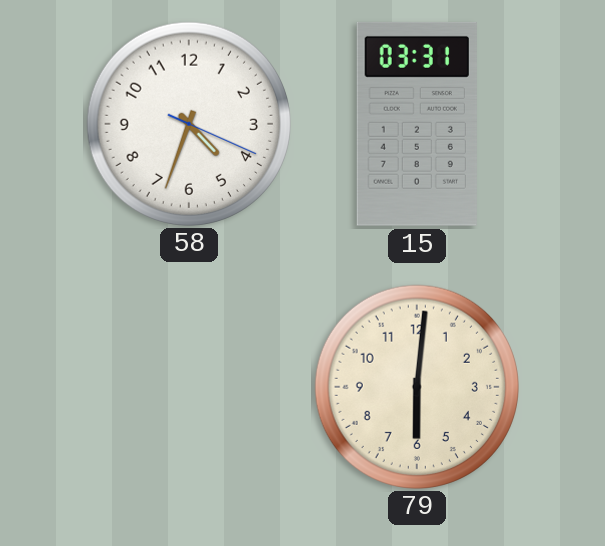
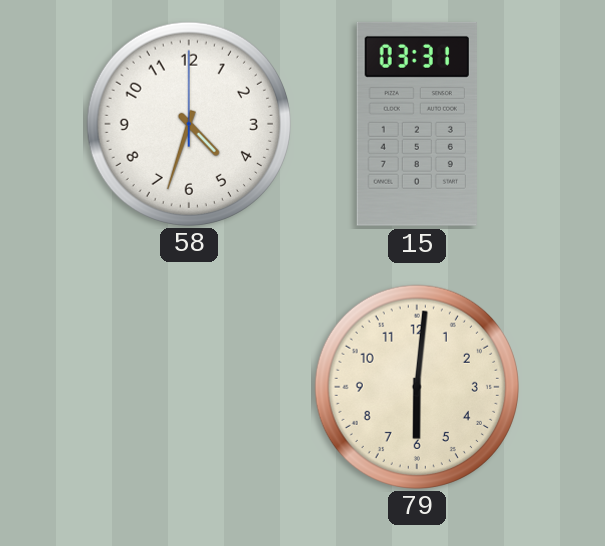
58: 4:33:19 -> 4:33:00
